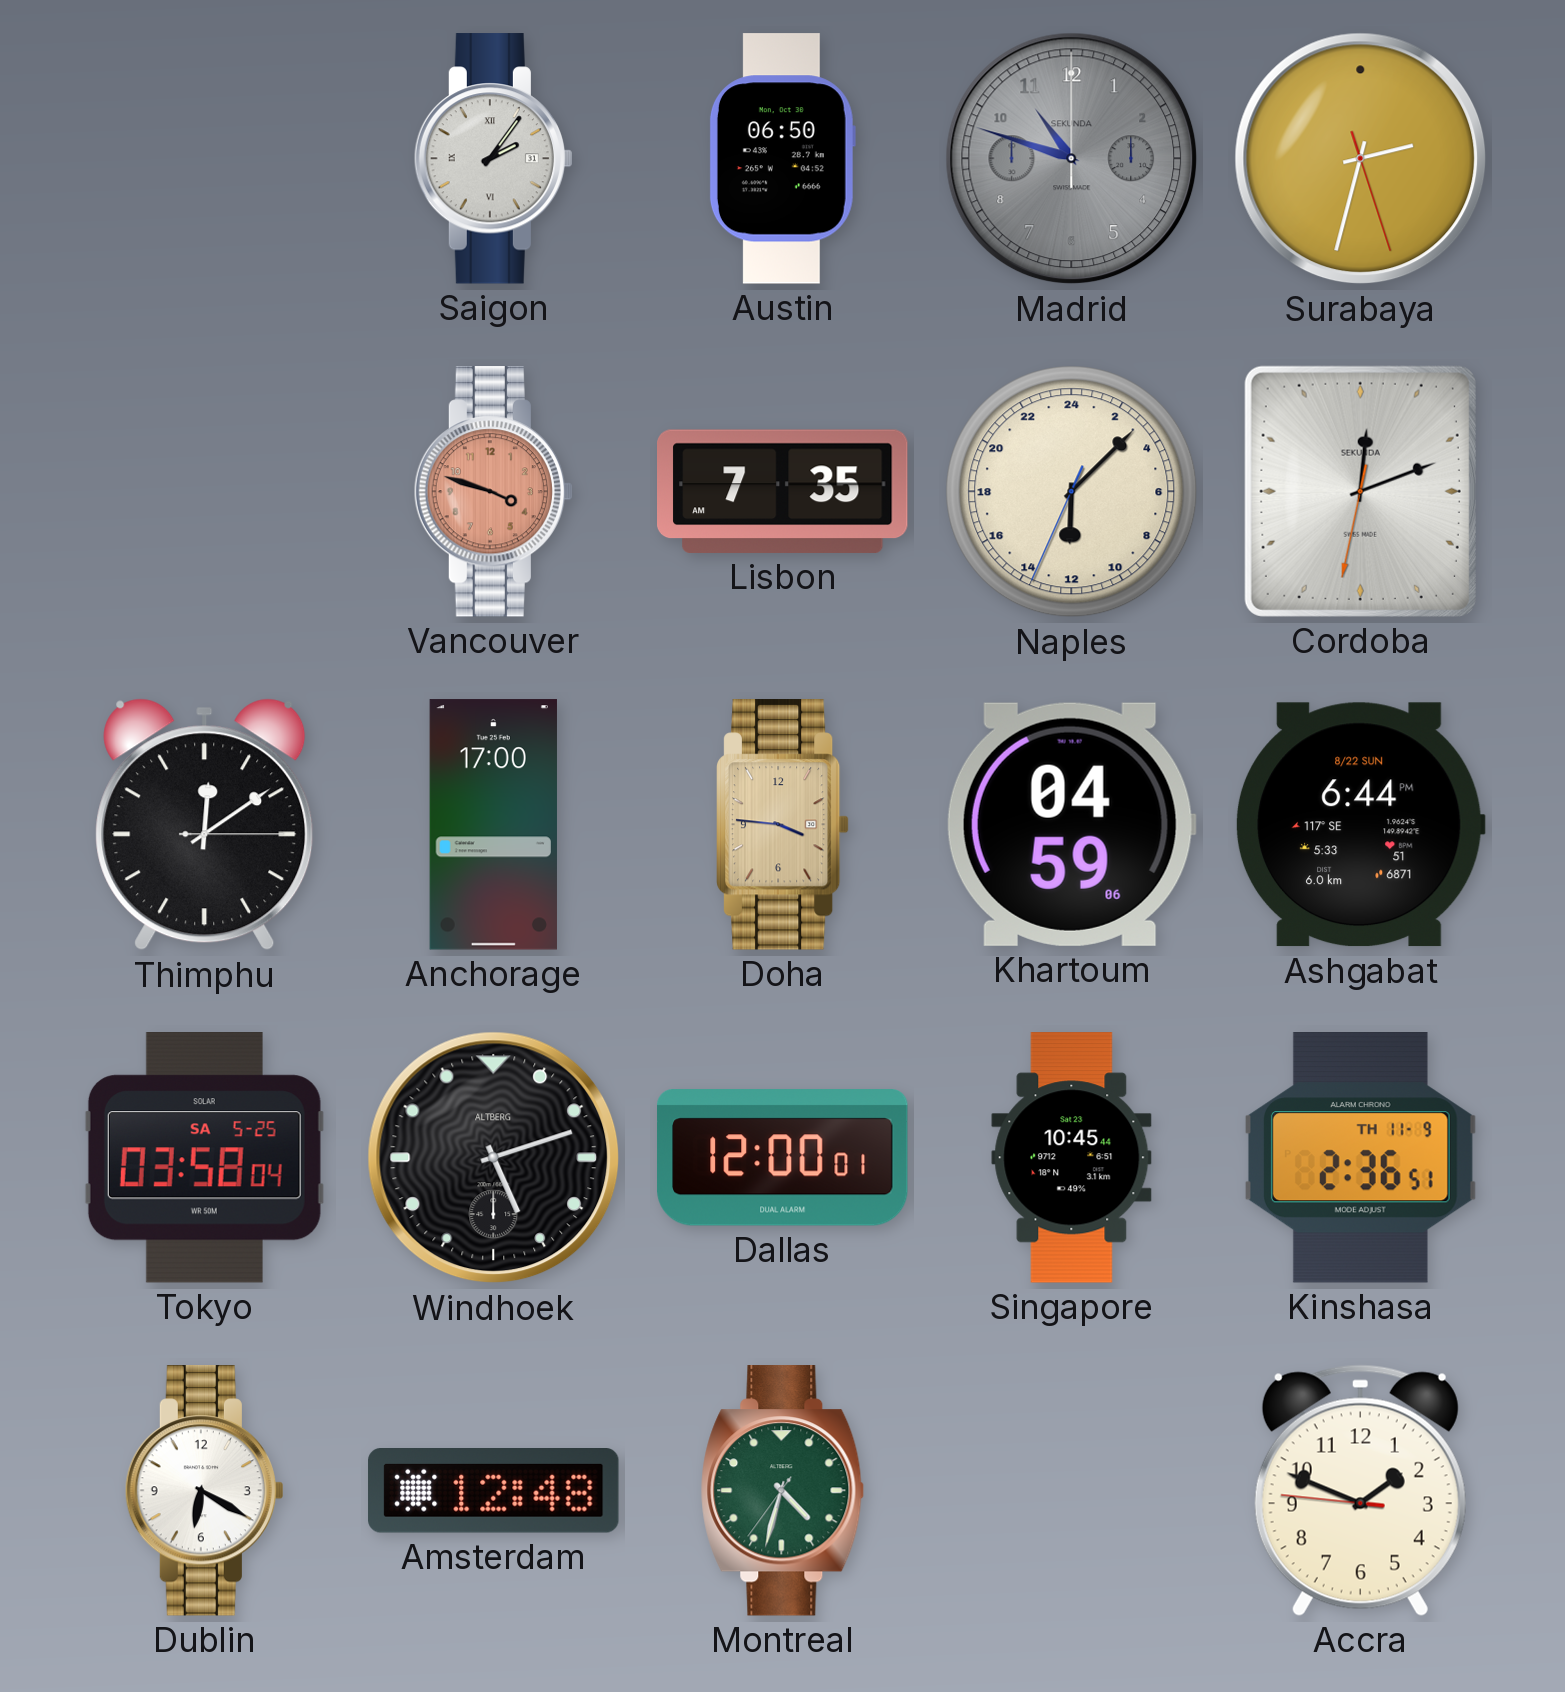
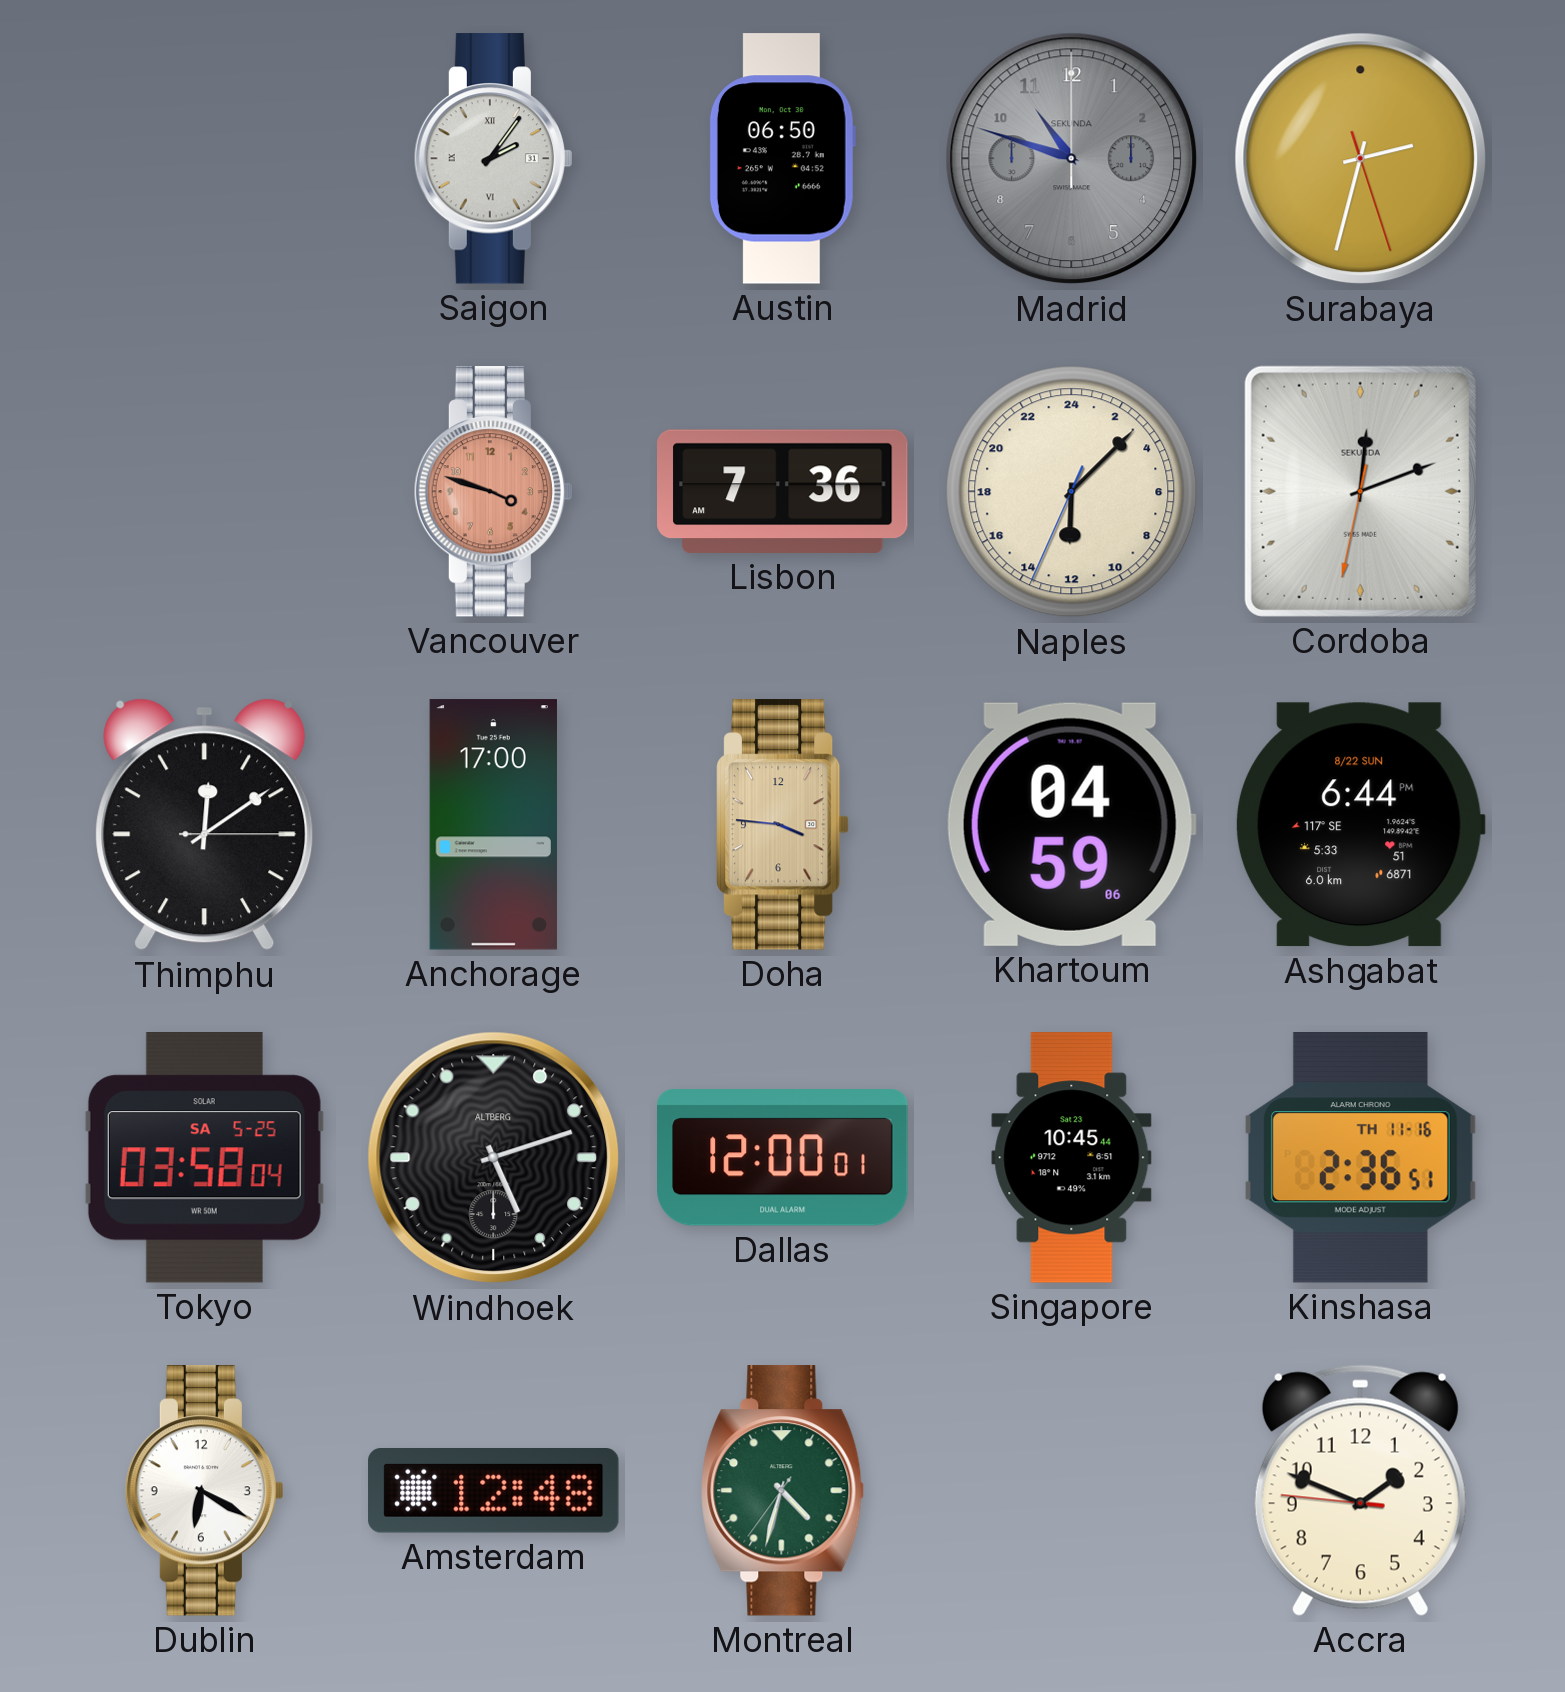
Lisbon: 7:35 -> 7:36
Kinshasa date: TH 11-9 -> TH 11-16
